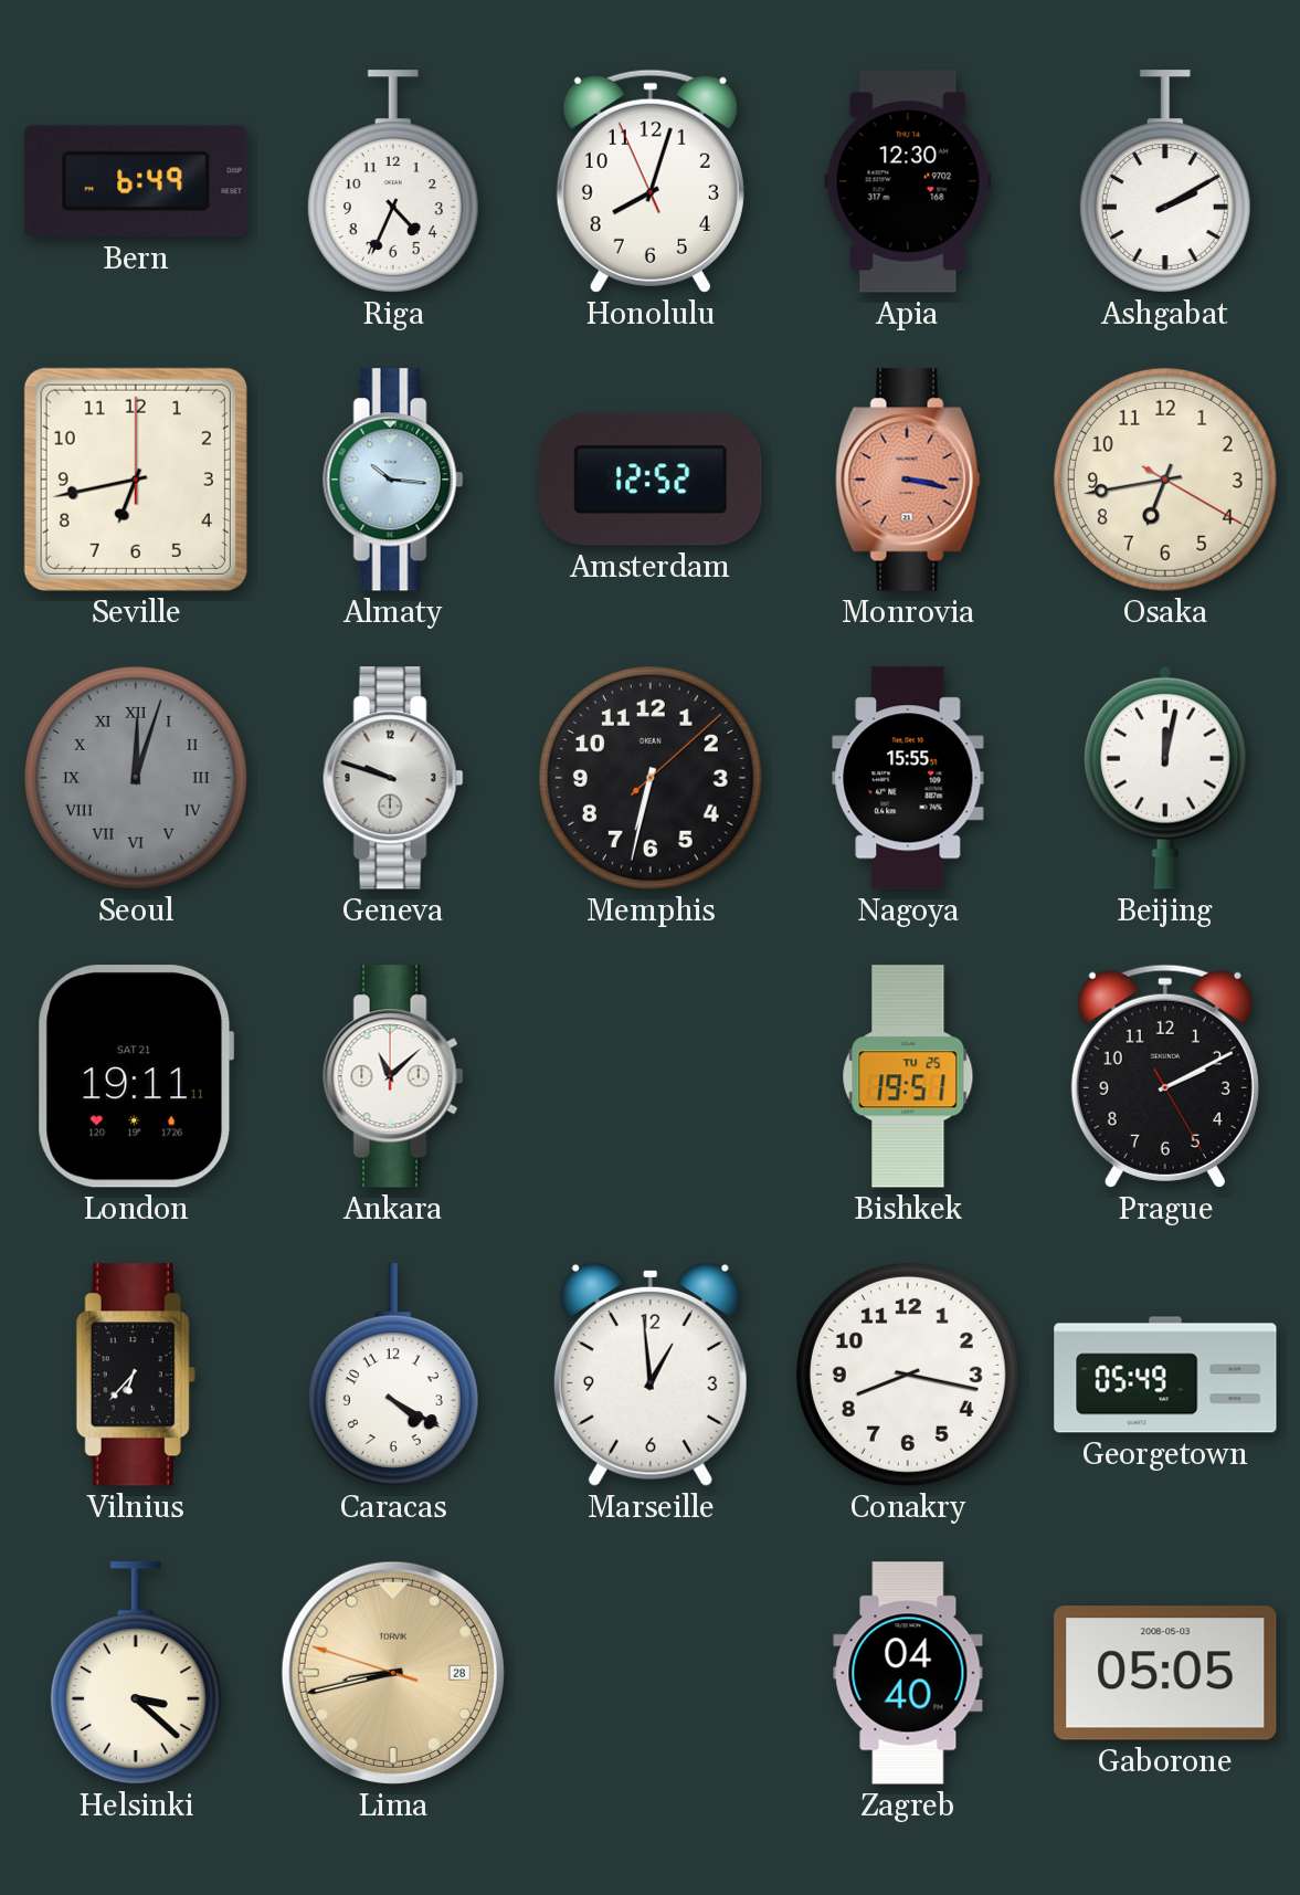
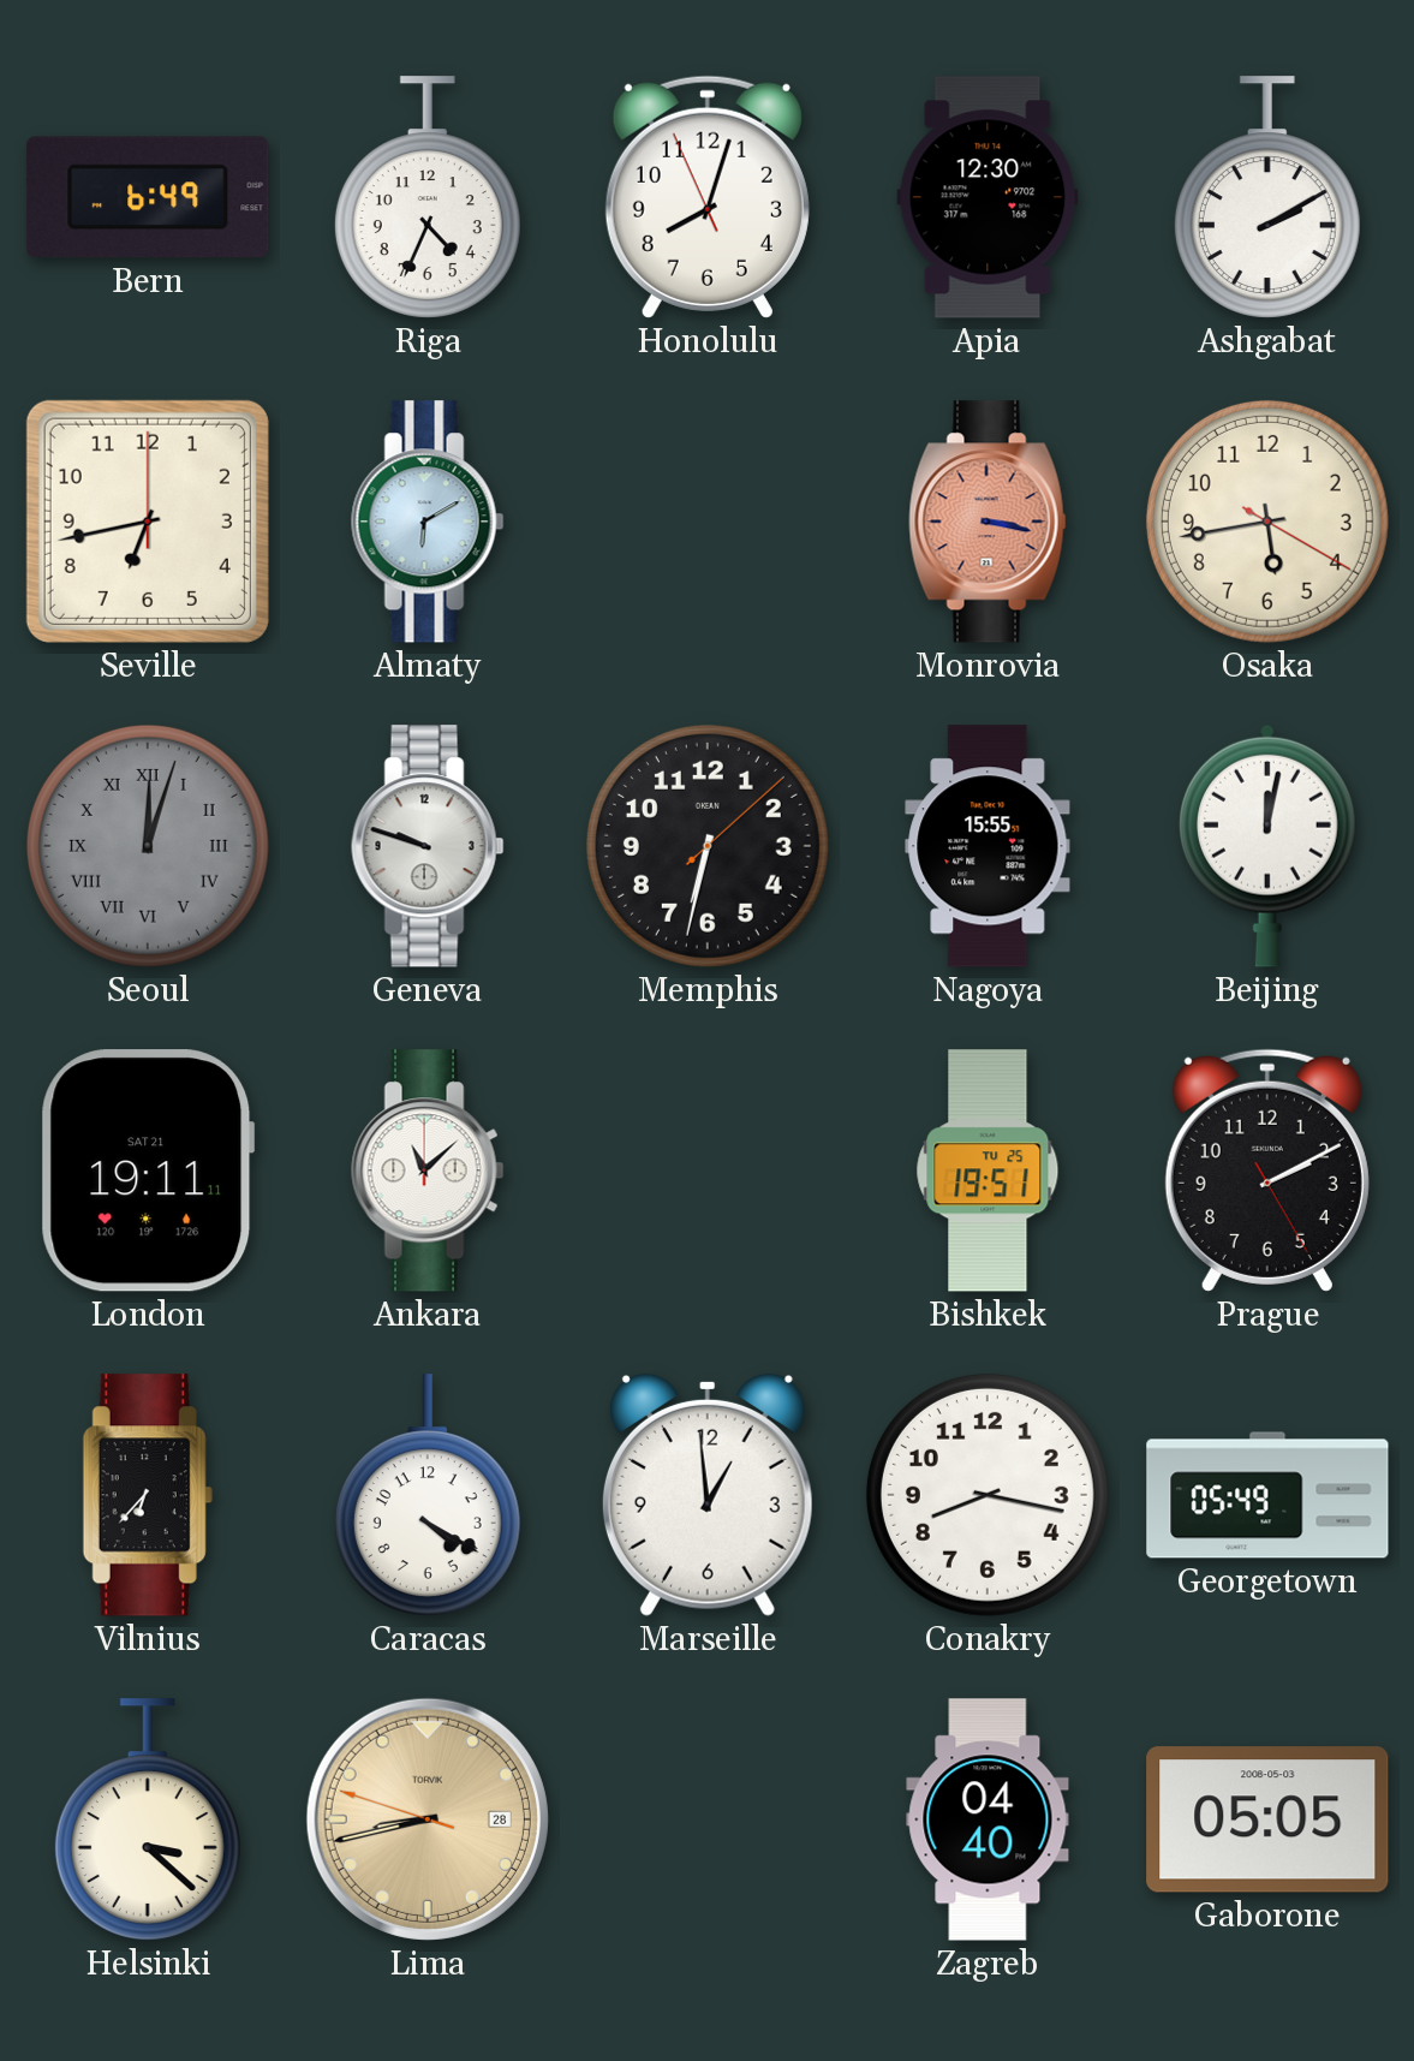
Almaty: 10:16 -> 6:10
Amsterdam: 12:52 -> none
Osaka: 6:43 -> 5:43
